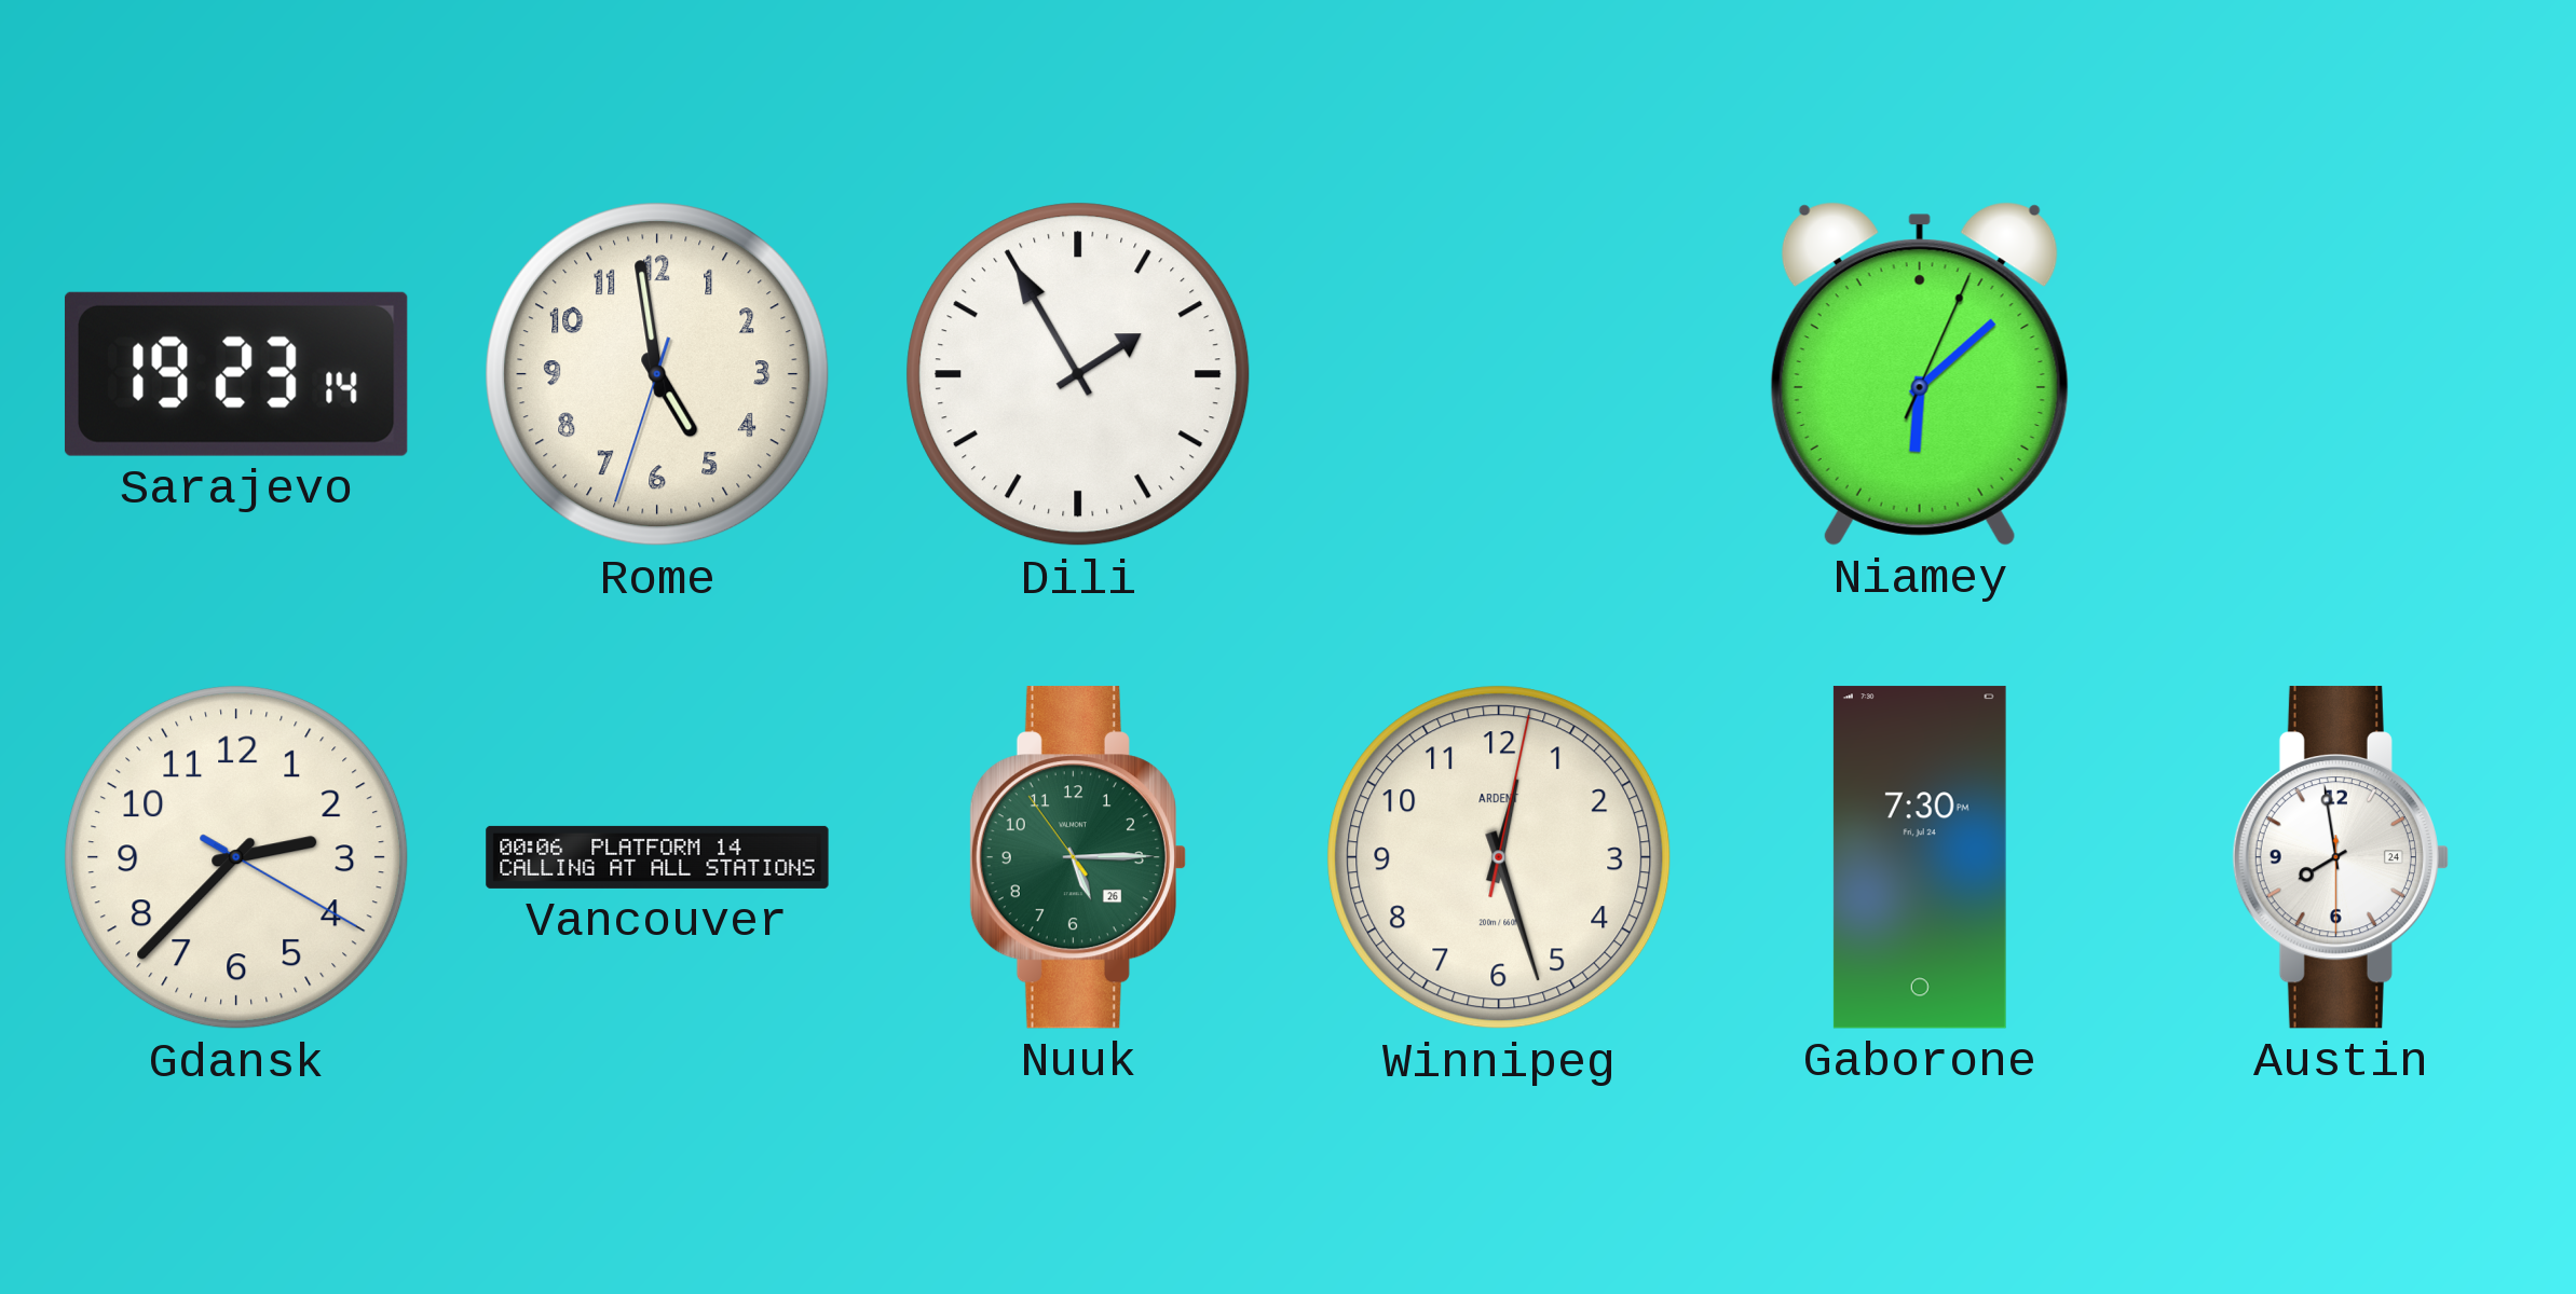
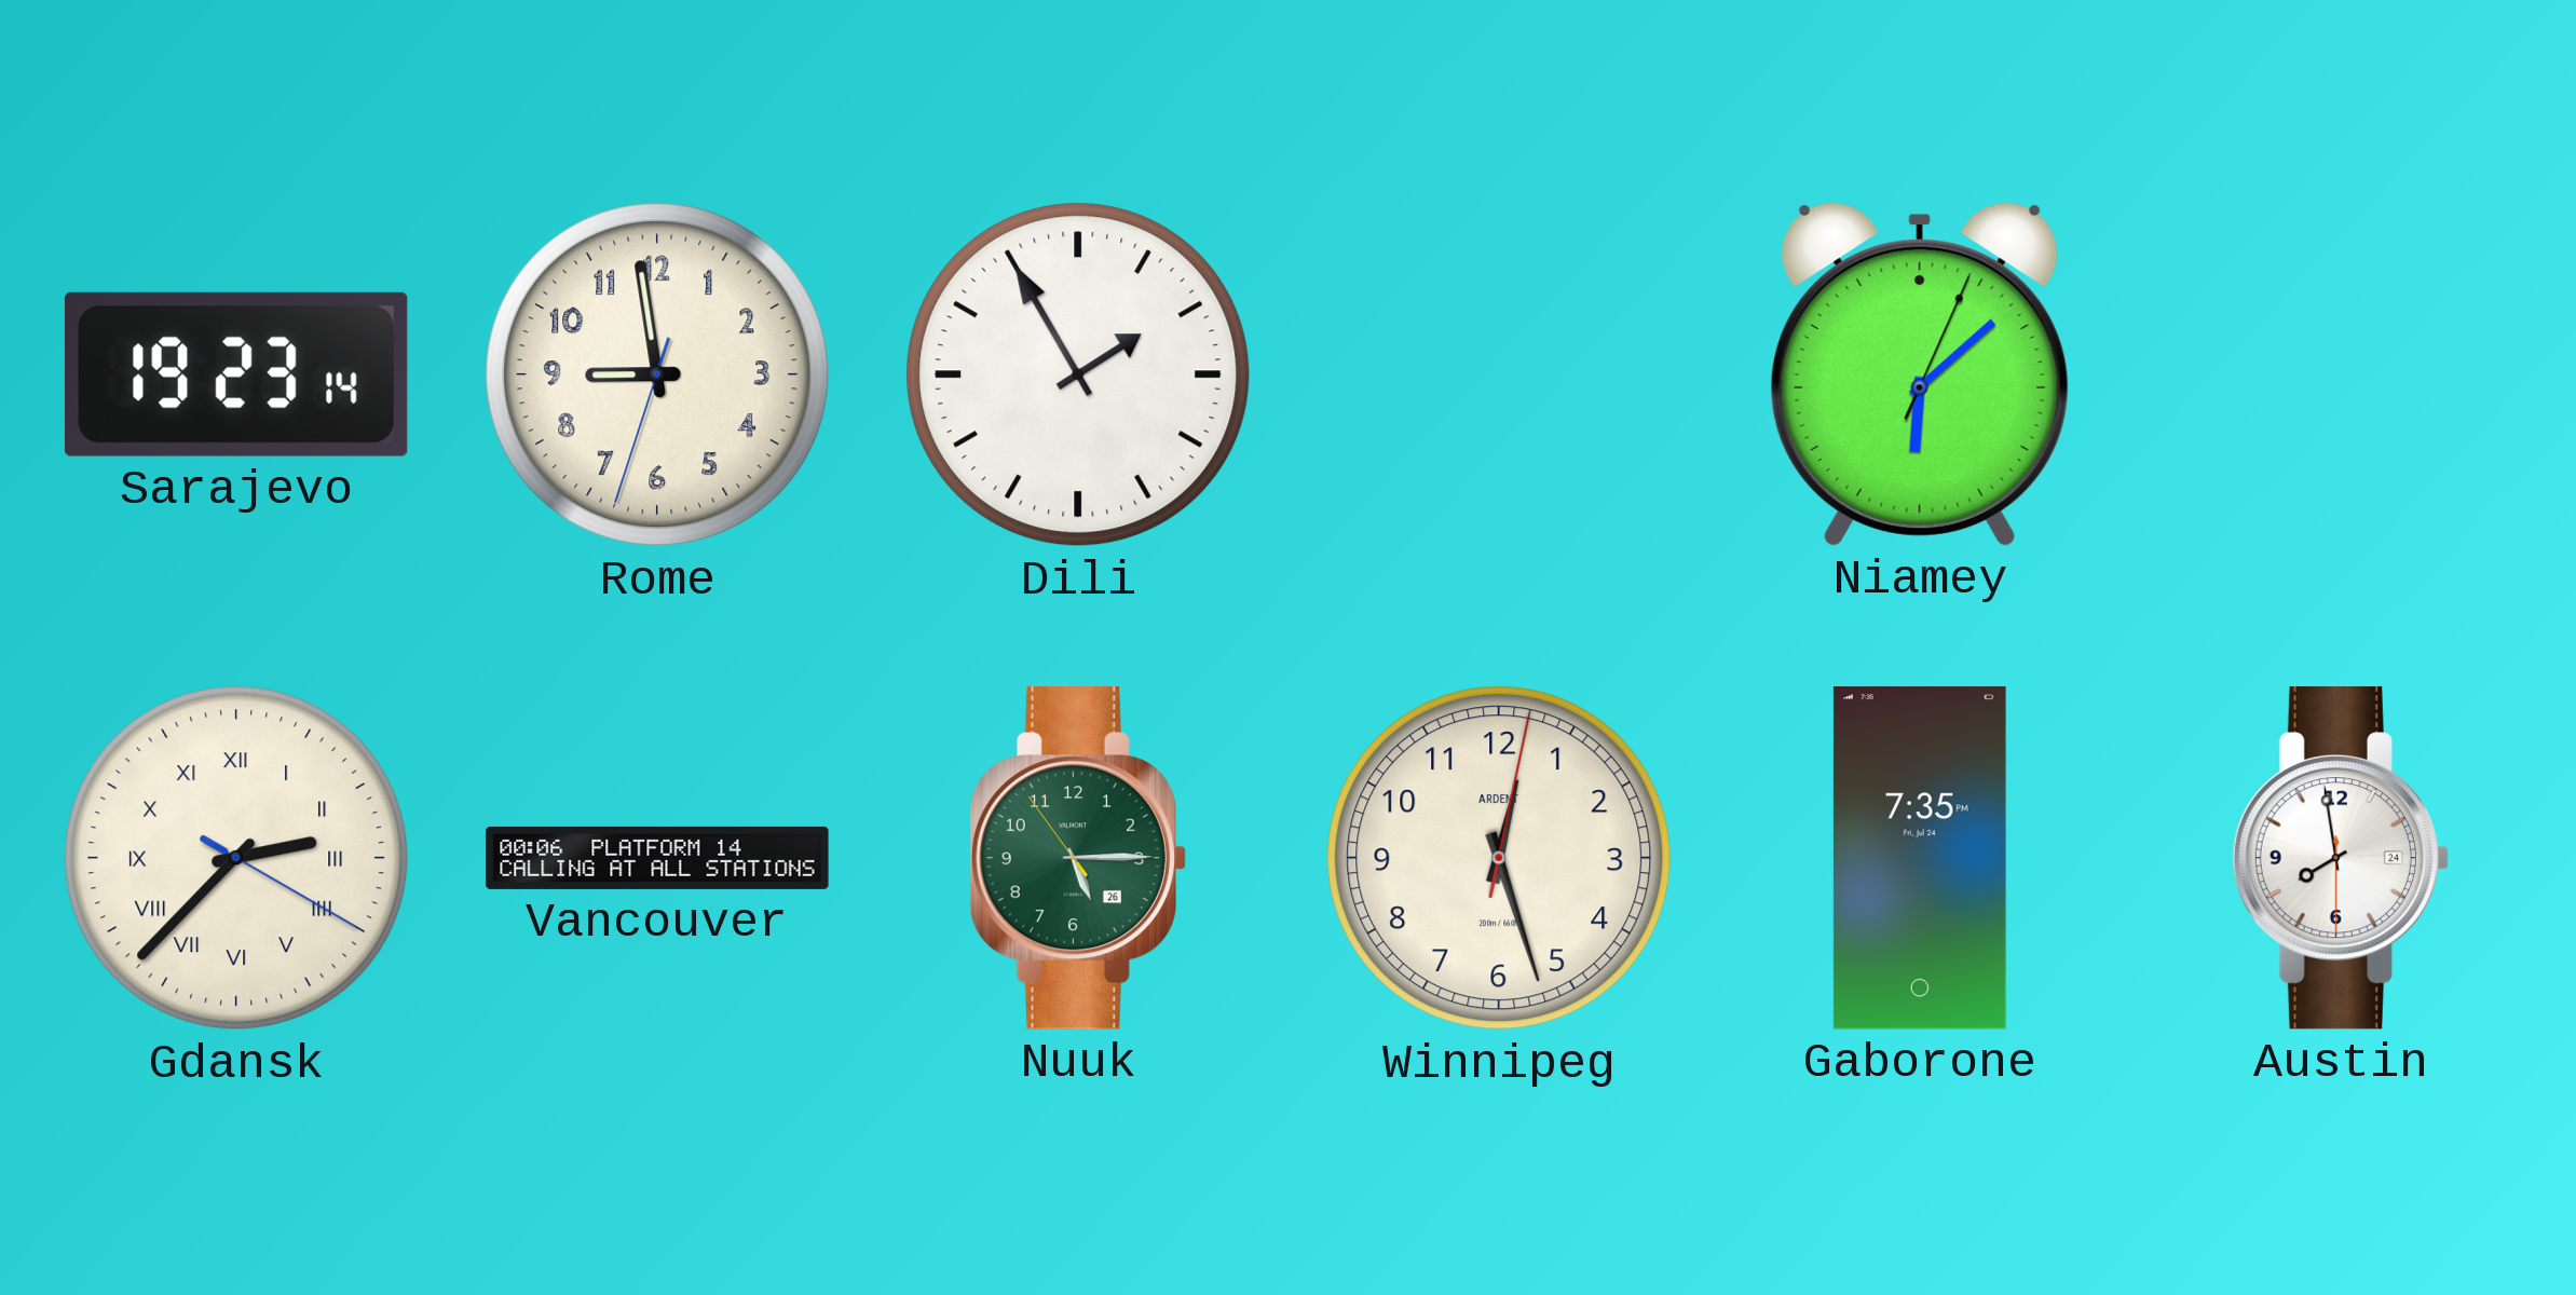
Rome: 4:58 -> 8:58
Gdansk numerals: Arabic -> Roman
Gaborone: 7:30 -> 7:35
